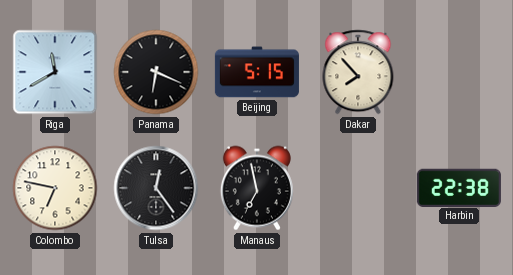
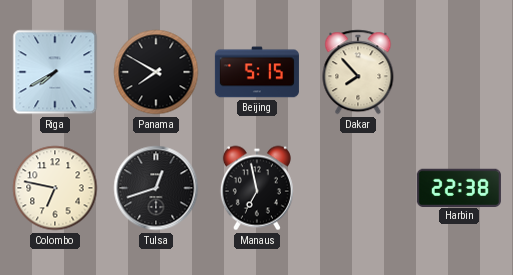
Riga: 11:40 -> 7:40
Panama: 6:19 -> 7:50
Tulsa: 12:24 -> 12:42
